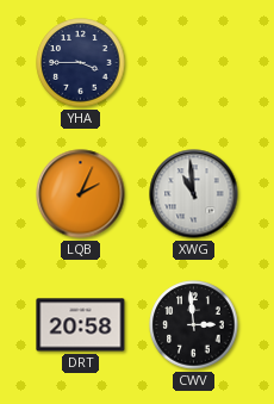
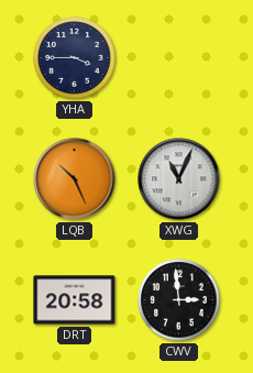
LQB: 2:04 -> 10:26
XWG: 10:59 -> 11:04
